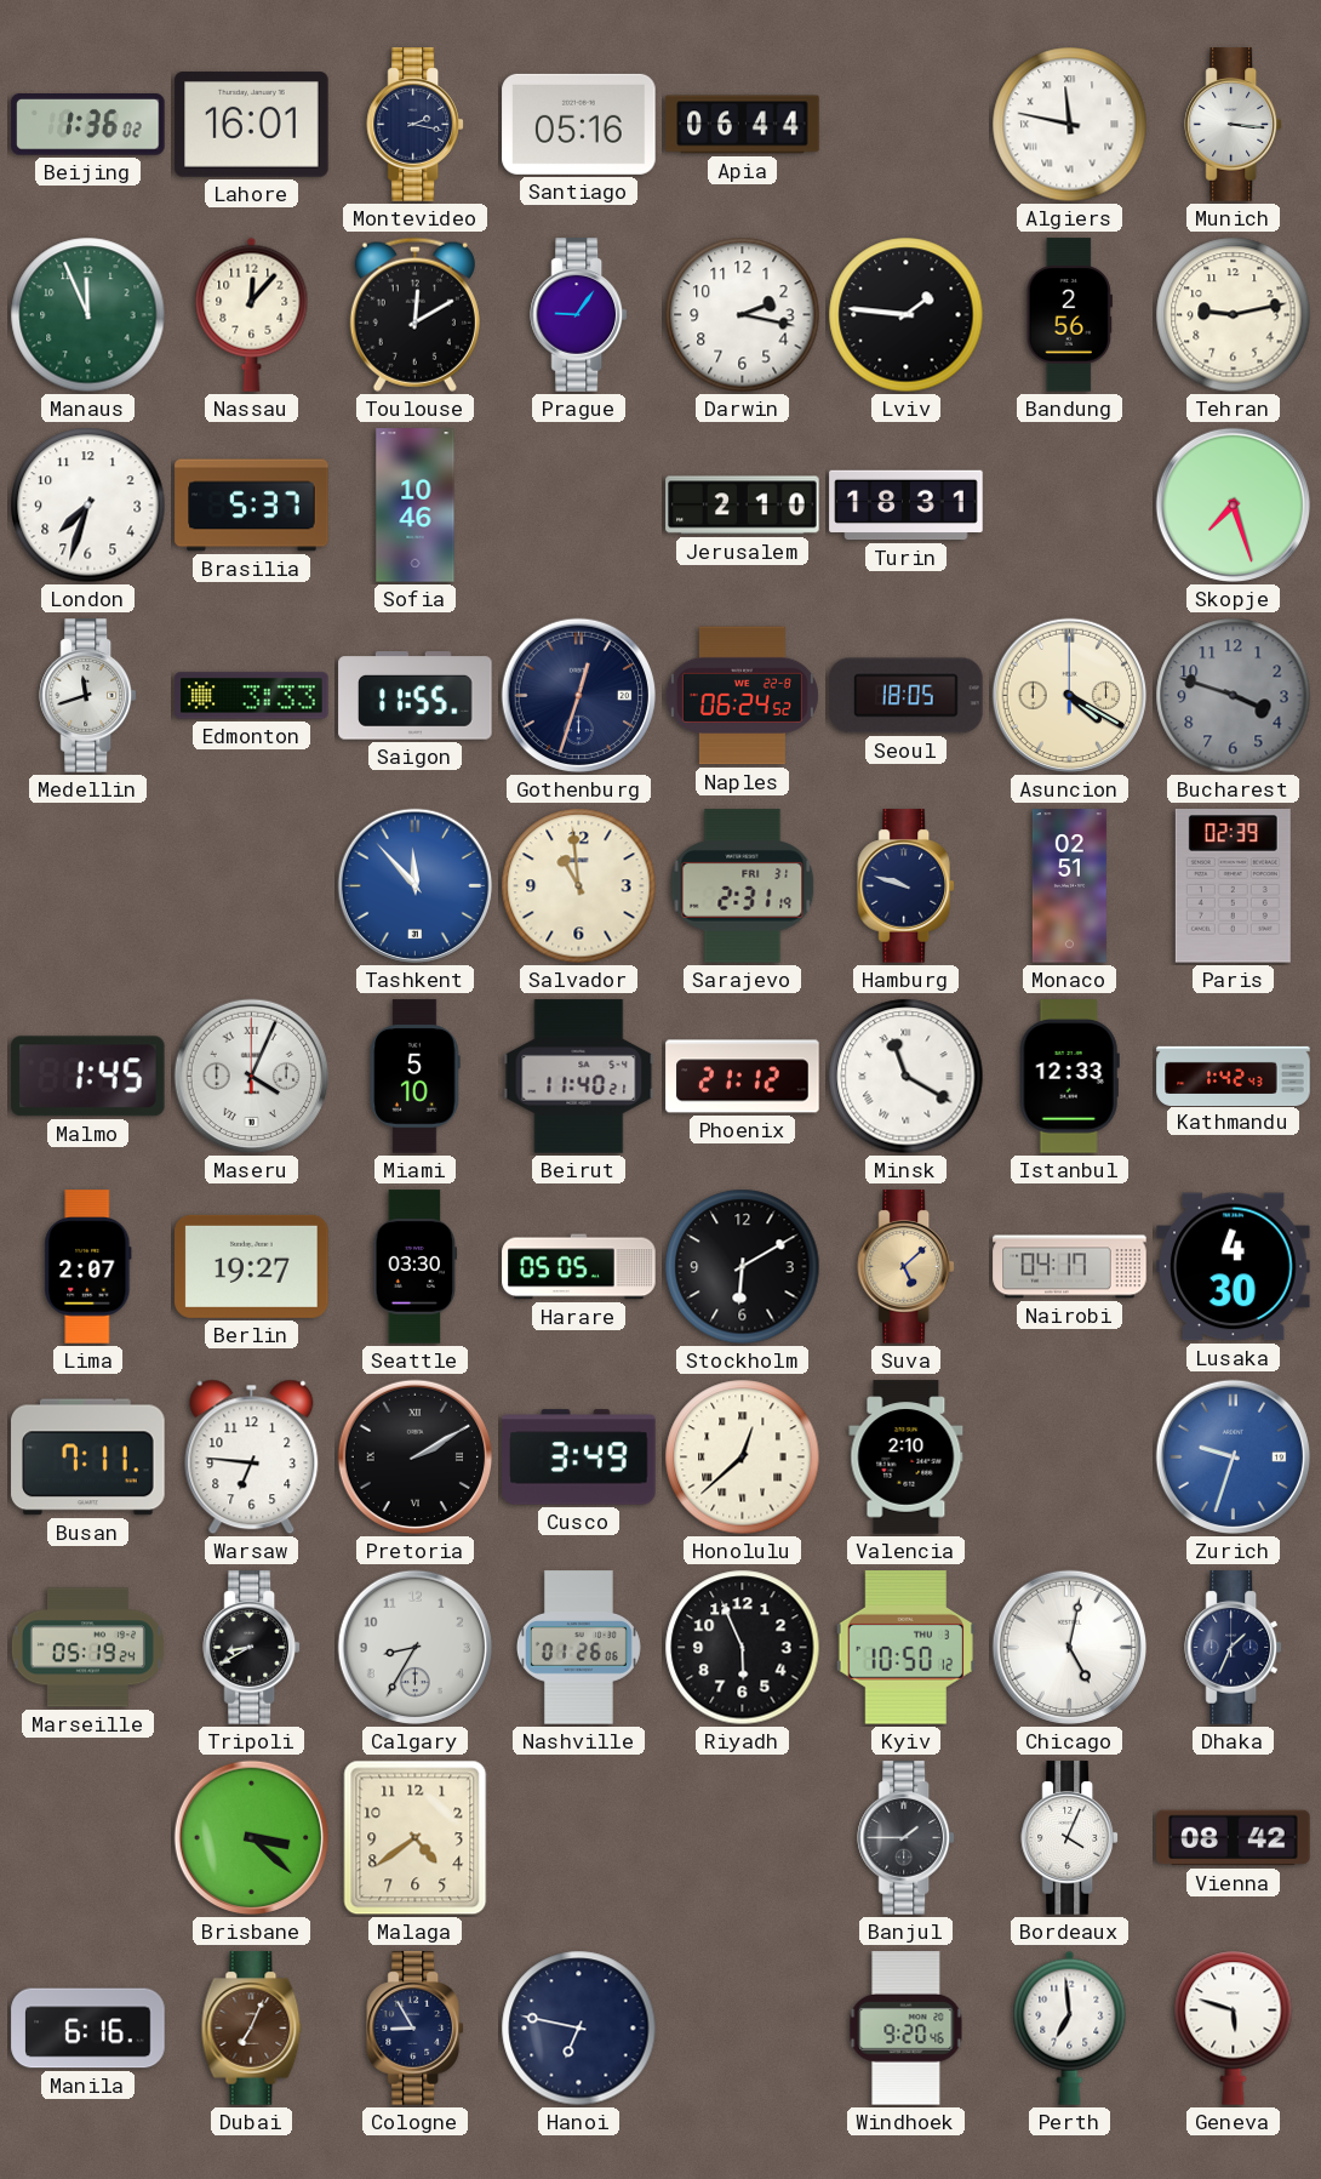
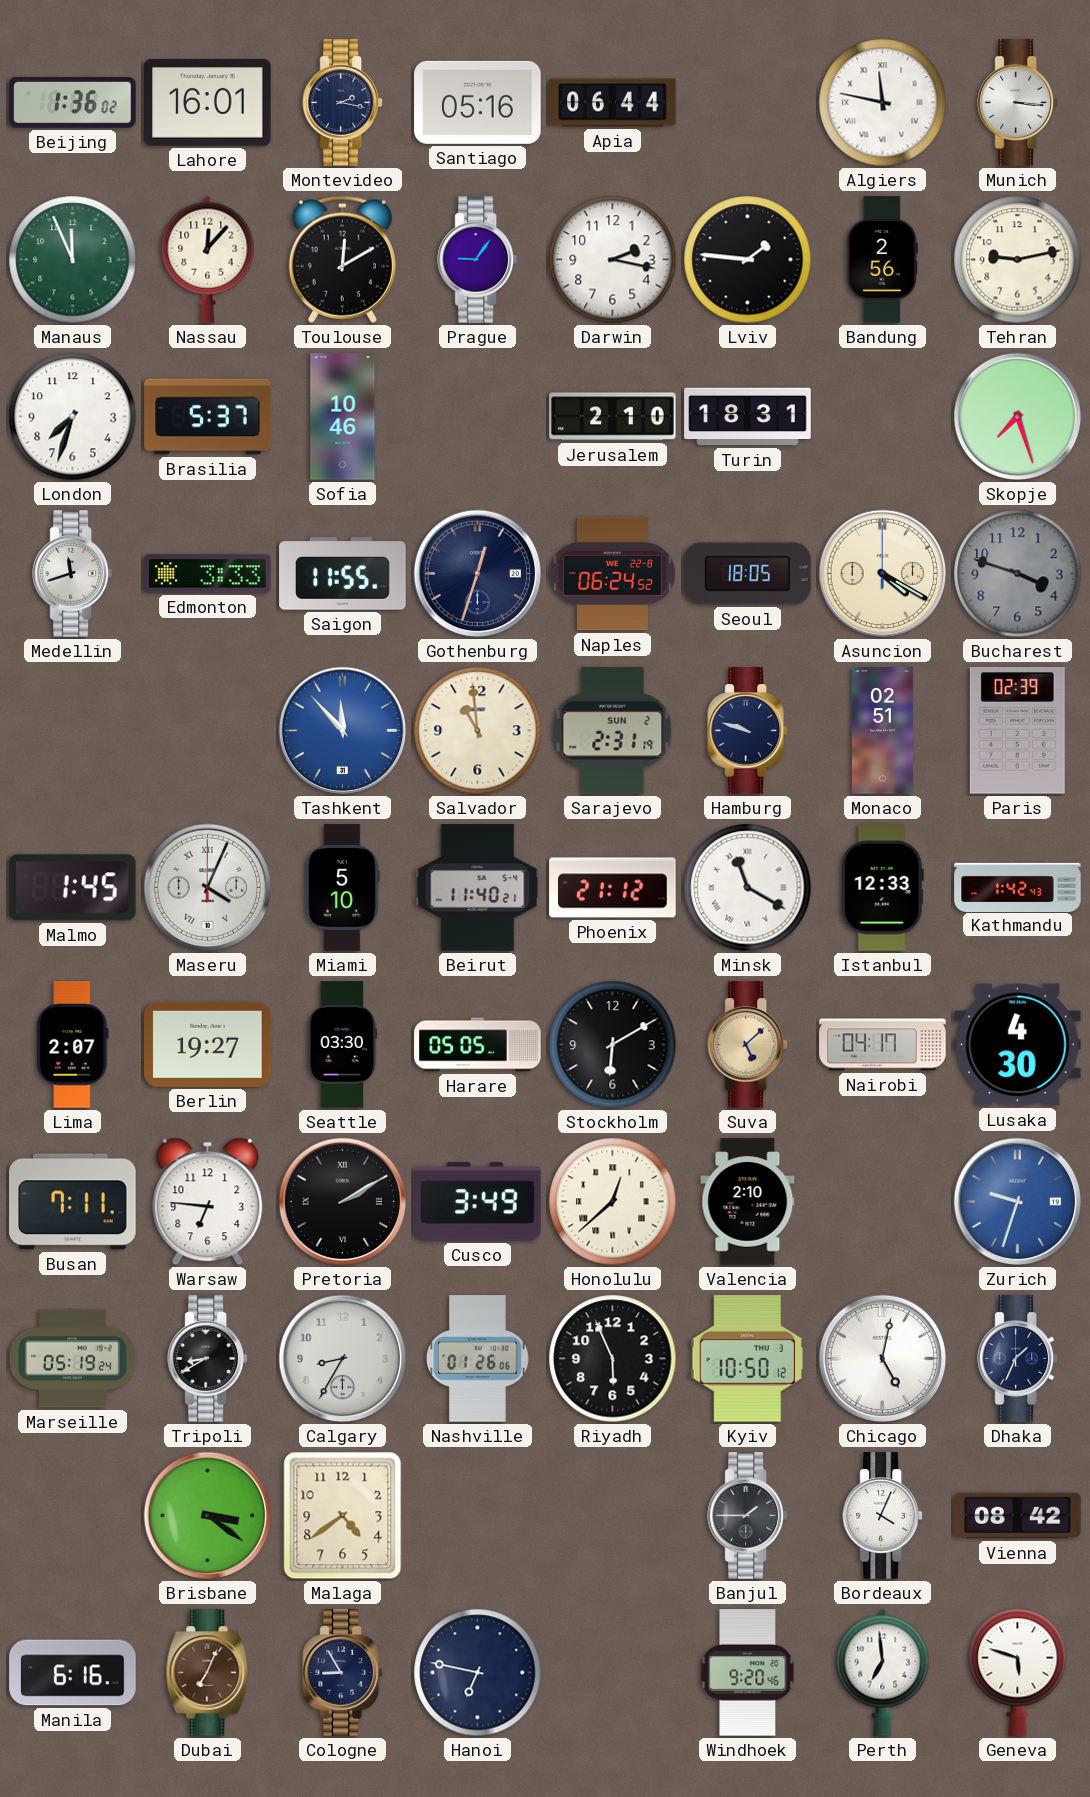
Sarajevo date: FRI 31 -> SUN 2
Brisbane: 3:22 -> 3:21
